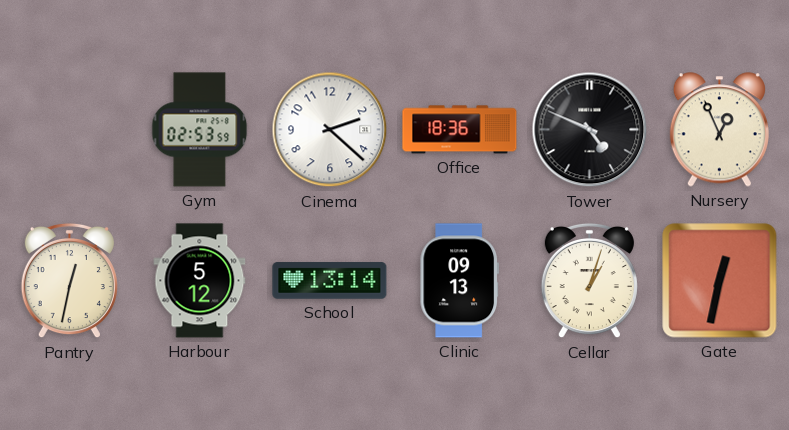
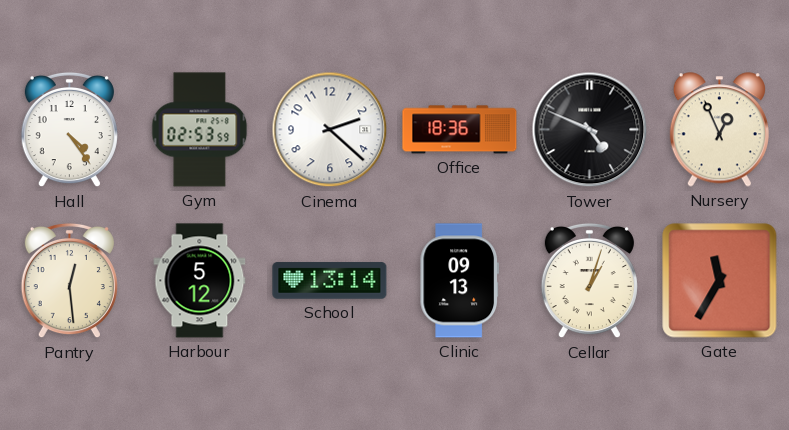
Hall: none -> 4:24
Pantry: 12:32 -> 12:29
Gate: 12:32 -> 11:35
